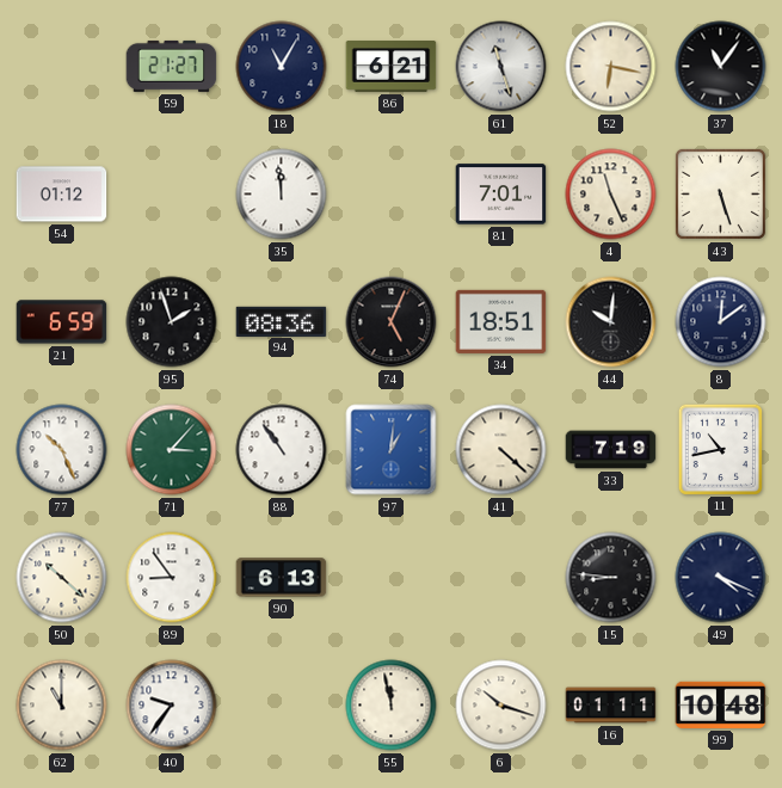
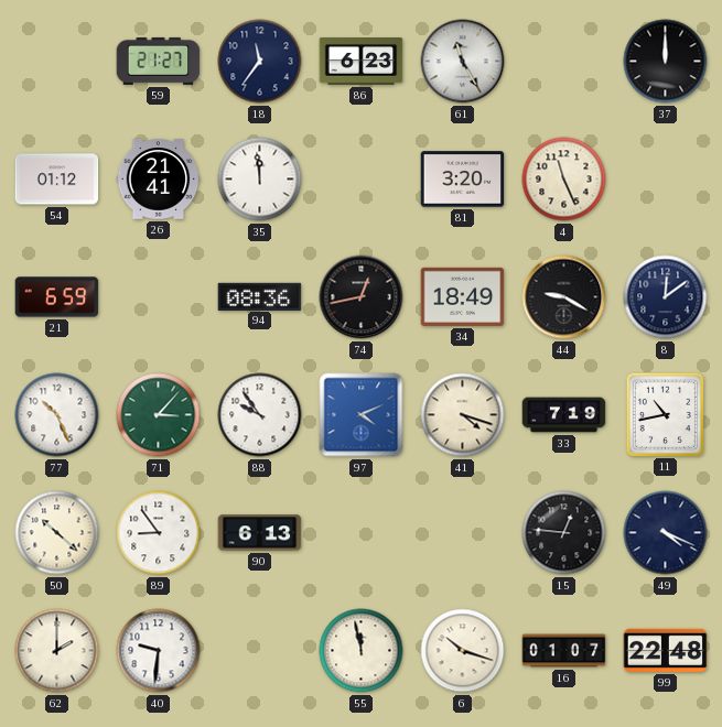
18: 11:05 -> 11:36
86: 6:21 -> 6:23
61: 11:27 -> 11:25
52: 6:17 -> none
37: 11:06 -> 12:00
26: none -> 21:41
81: 7:01 -> 3:20
43: 5:27 -> none
95: 1:57 -> none
74: 5:04 -> 12:43
34: 18:51 -> 18:49
44: 10:01 -> 9:20
88: 10:54 -> 9:54
97: 1:01 -> 4:11
41: 4:22 -> 4:18
15: 8:46 -> 12:46
62: 11:00 -> 2:00
40: 9:36 -> 9:31
16: 01:11 -> 01:07
99: 10:48 -> 22:48
